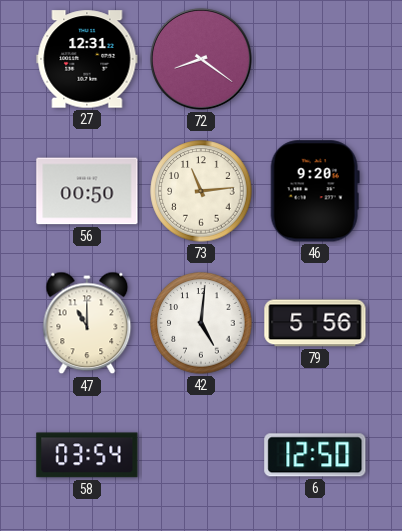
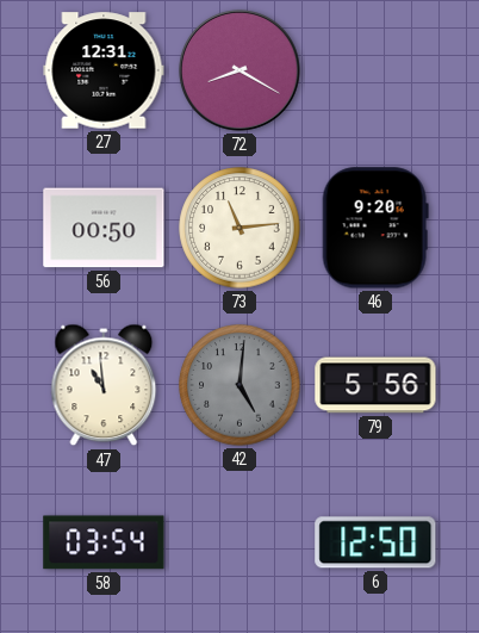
72: 8:21 -> 8:20
47: 11:00 -> 10:59
42 dial: white -> grey
